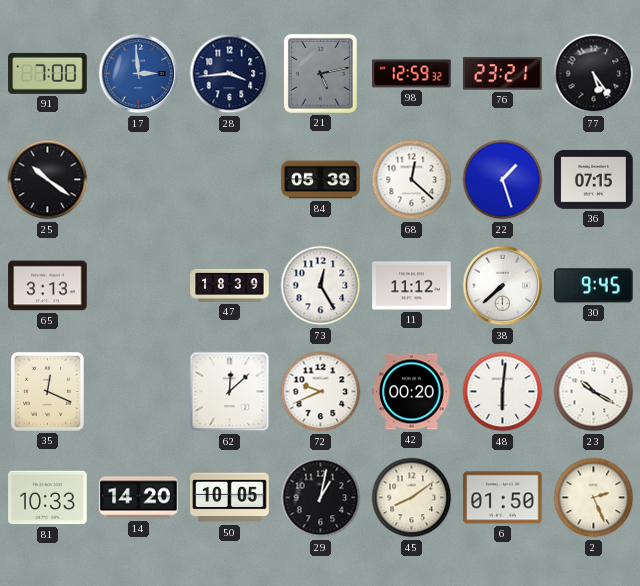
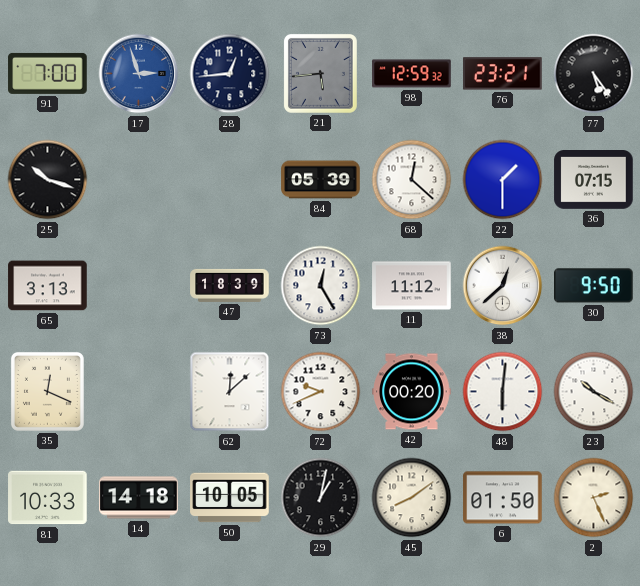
17: 2:59 -> 2:57
28: 3:44 -> 12:44
21: 5:13 -> 5:44
25: 10:21 -> 10:18
22: 1:27 -> 1:30
38: 7:38 -> 12:38
30: 9:45 -> 9:50
14: 14:20 -> 14:18
